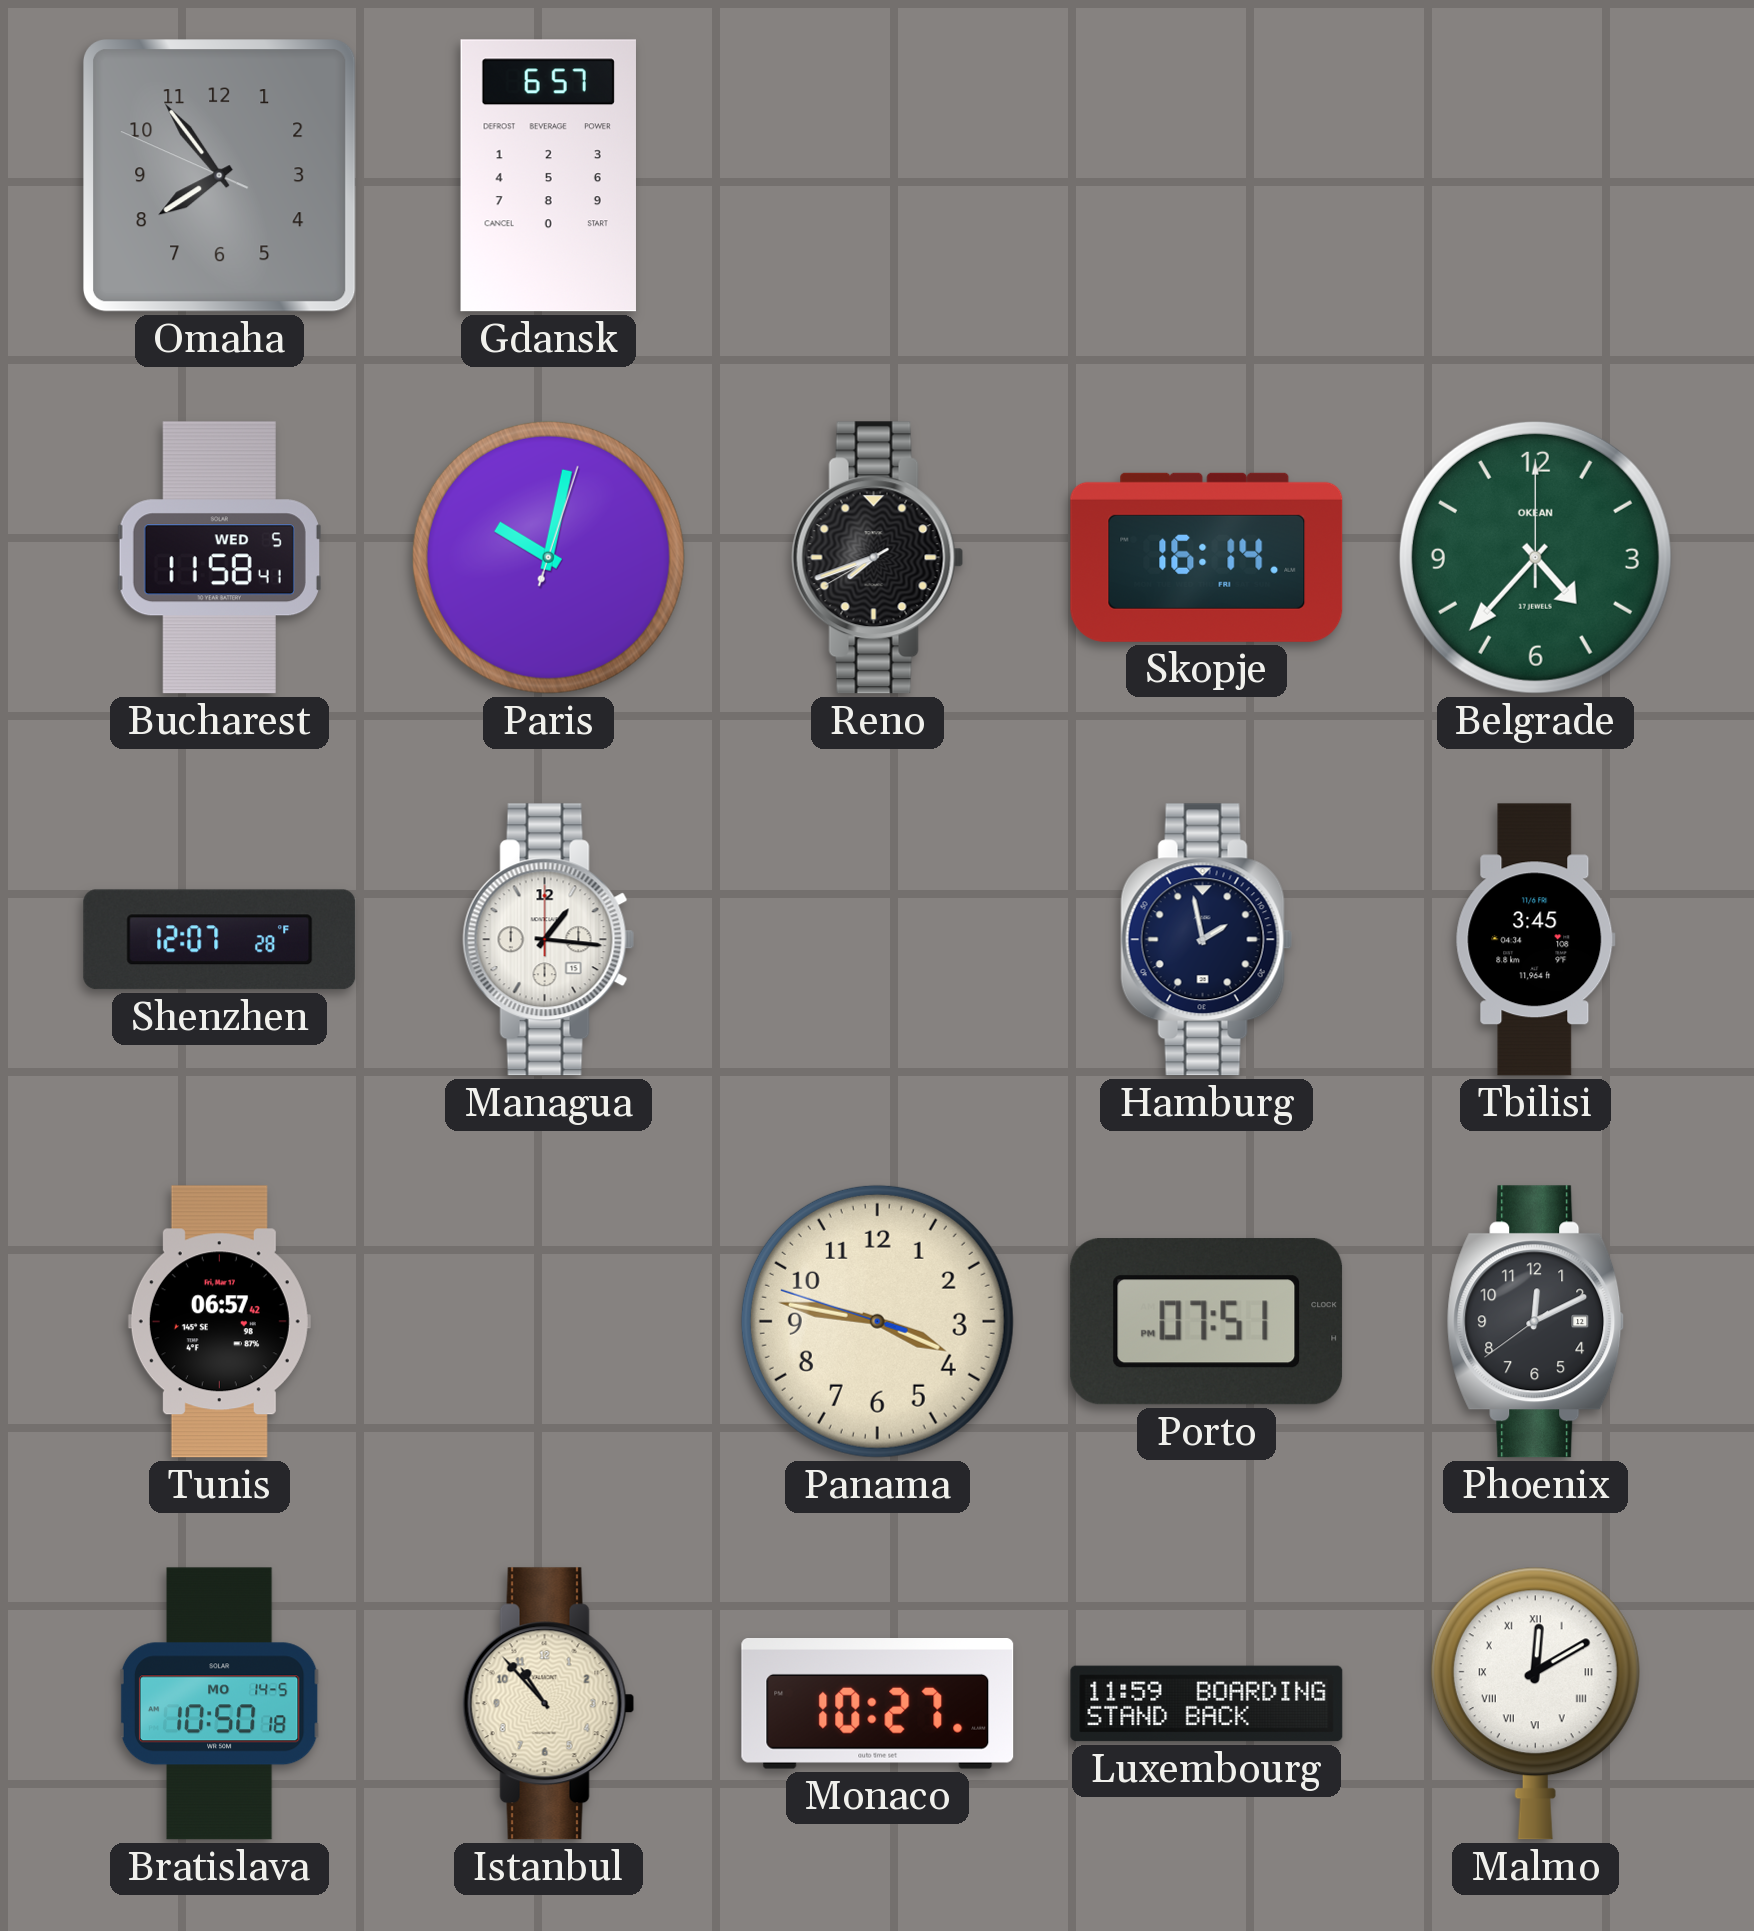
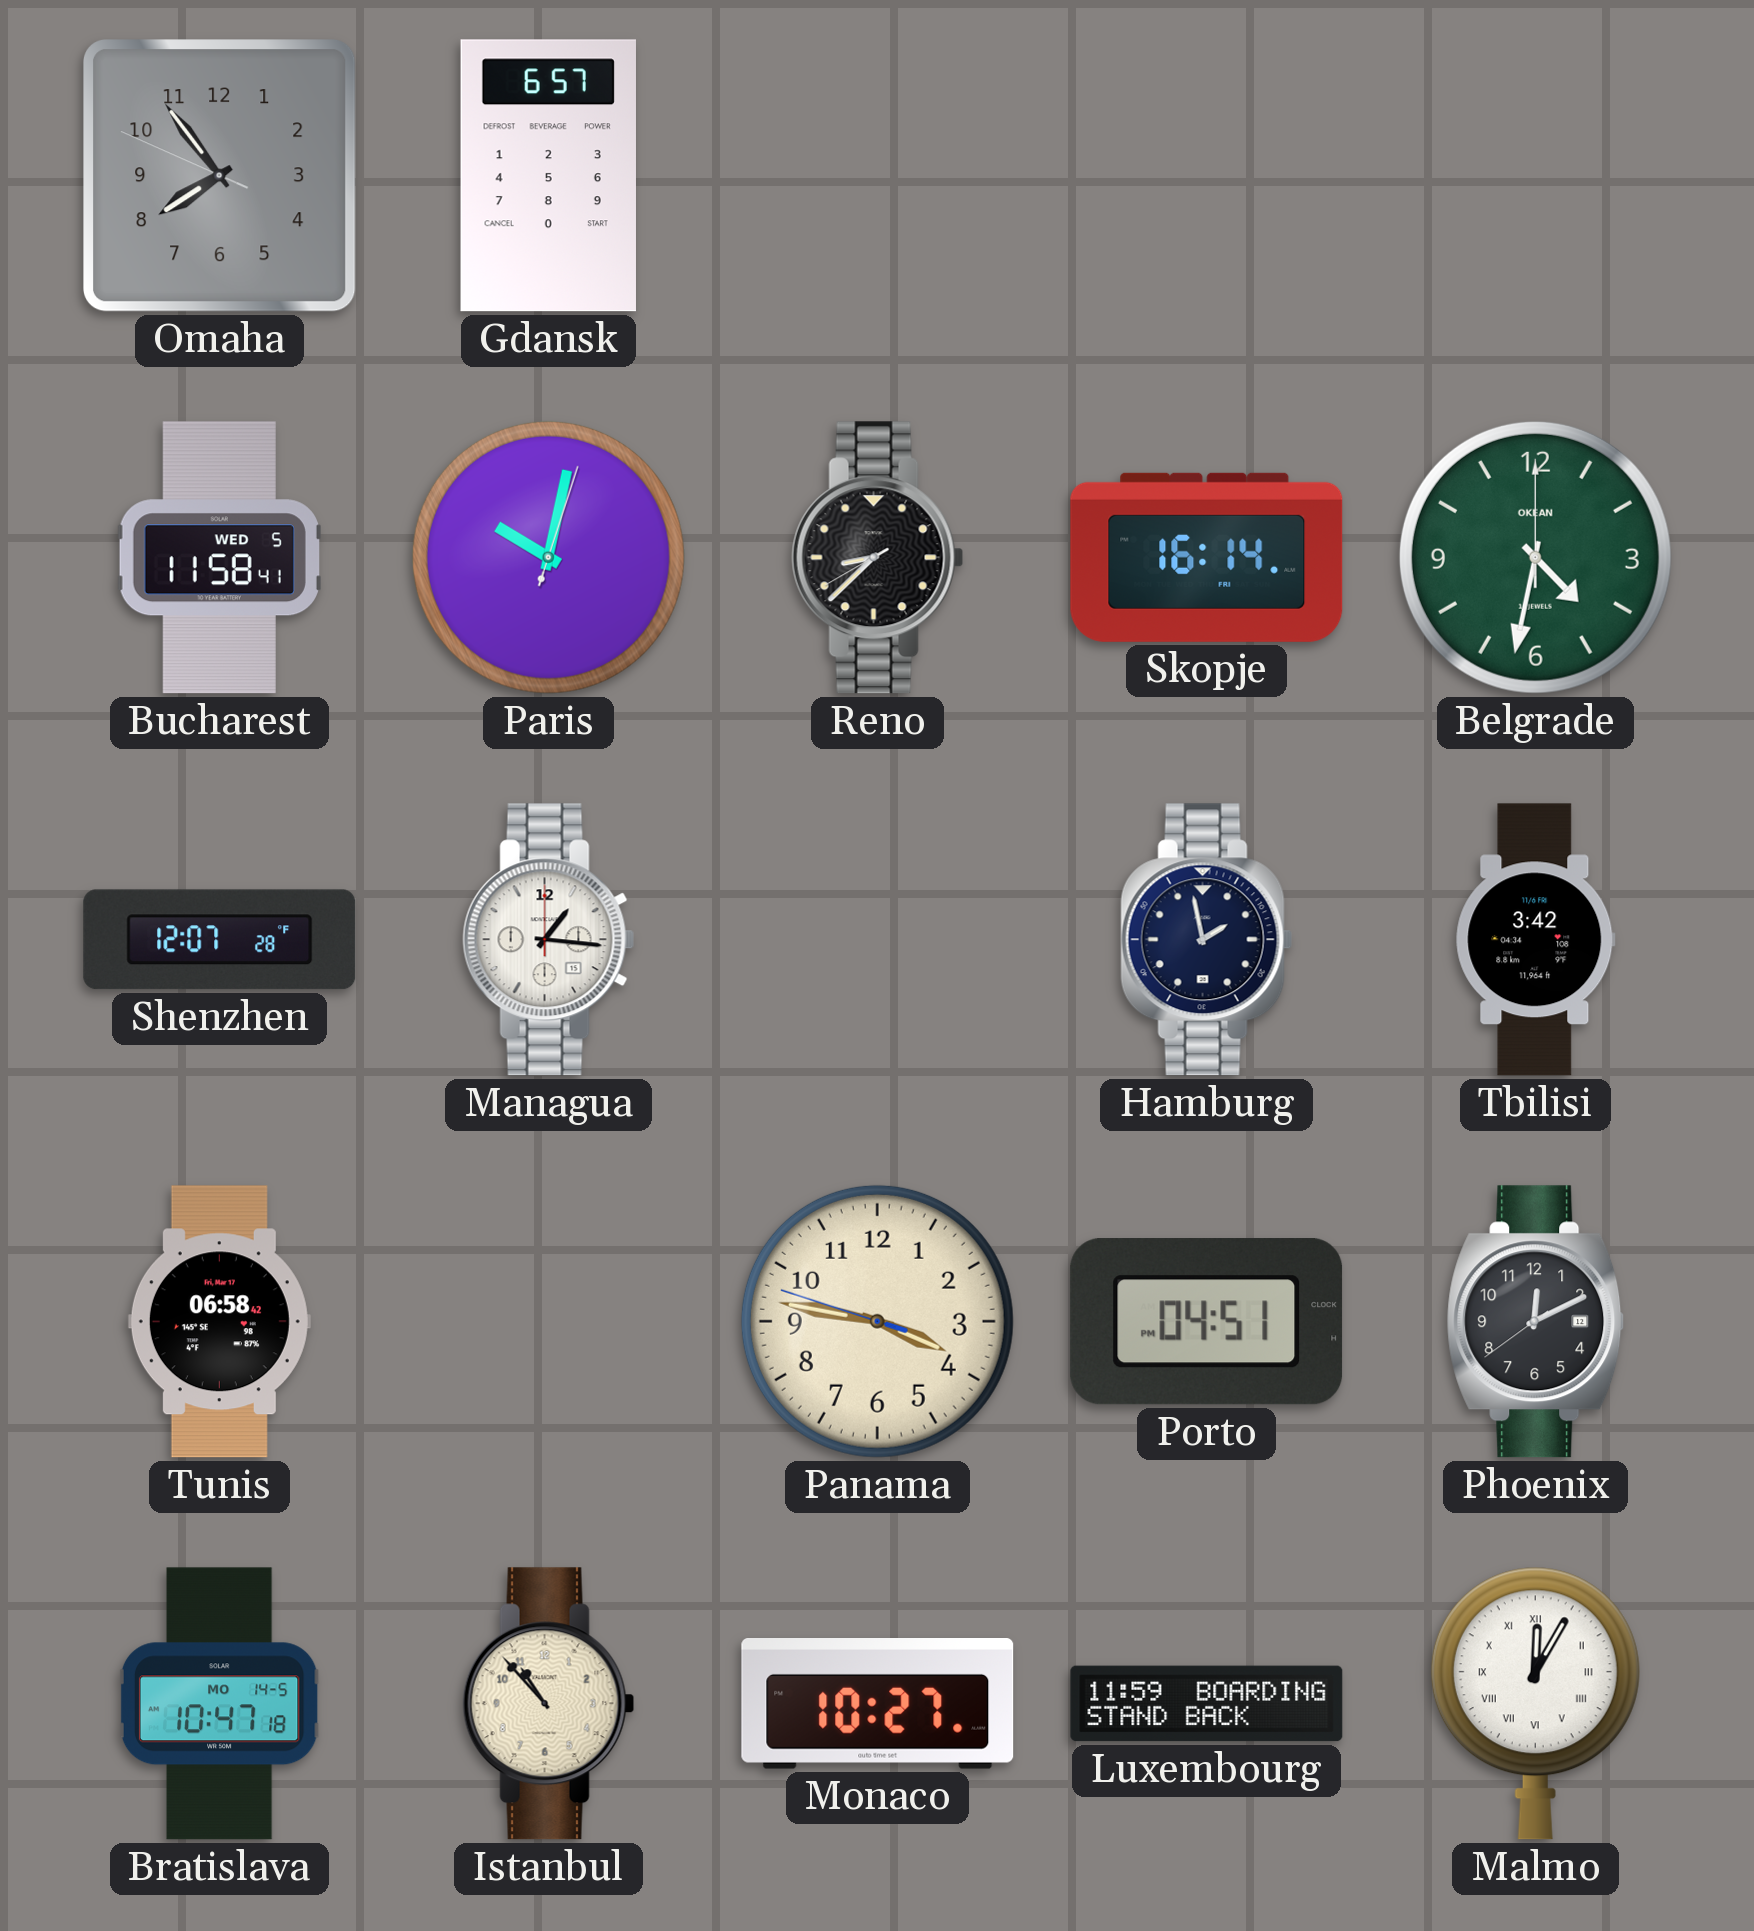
Reno: 7:41 -> 8:37
Belgrade: 4:37 -> 4:32
Tbilisi: 3:45 -> 3:42
Tunis: 06:57 -> 06:58
Porto: 07:51 -> 04:51
Bratislava: 10:50 -> 10:47
Malmo: 12:10 -> 12:05
